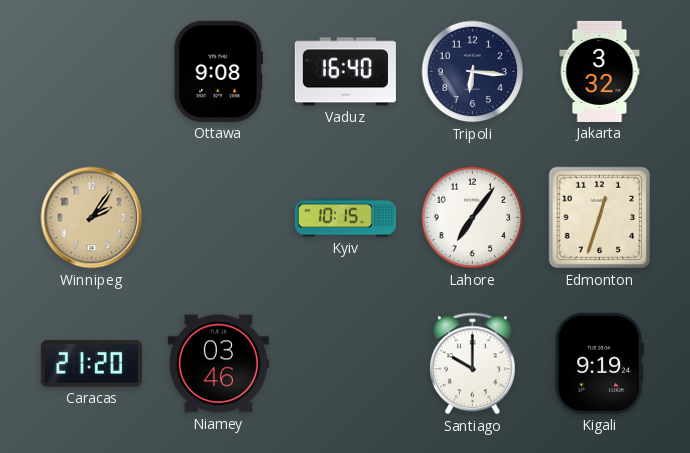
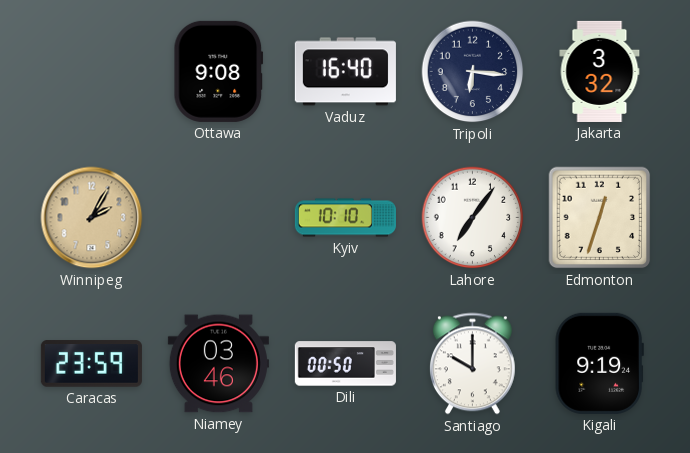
Winnipeg: 2:06 -> 2:05
Kyiv: 10:15 -> 10:10
Caracas: 21:20 -> 23:59
Dili: none -> 00:50
